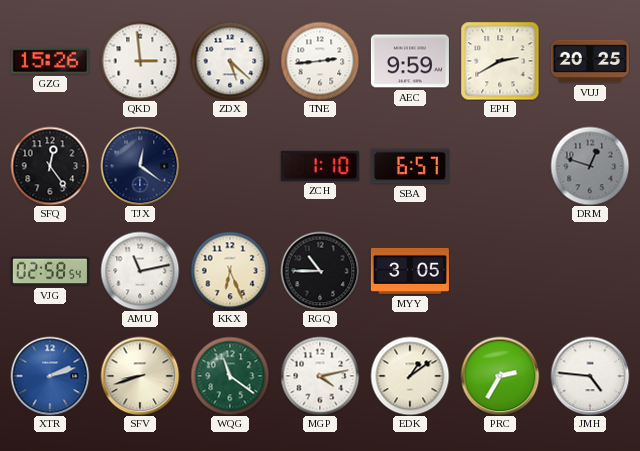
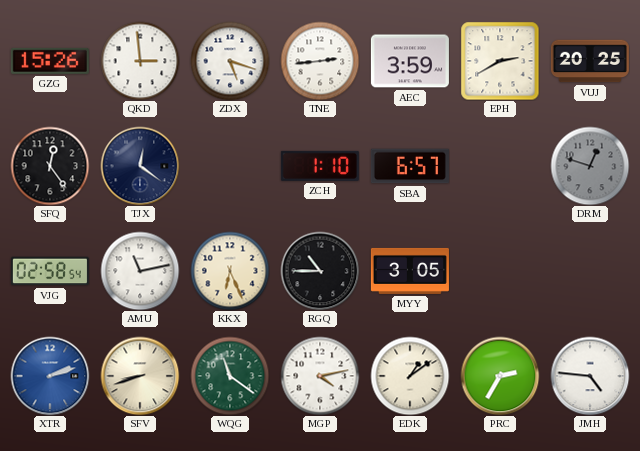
ZDX: 5:22 -> 5:18
AEC: 9:59 -> 3:59
